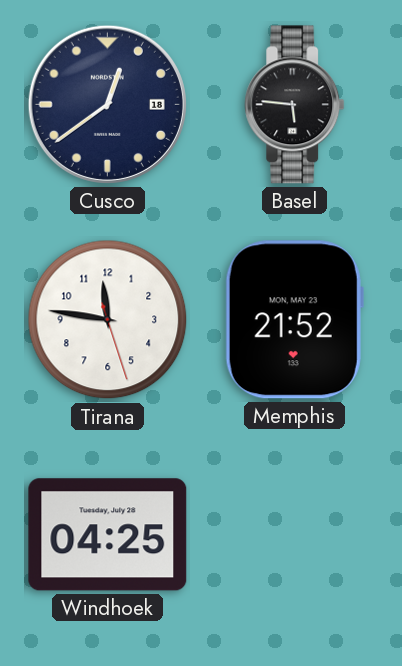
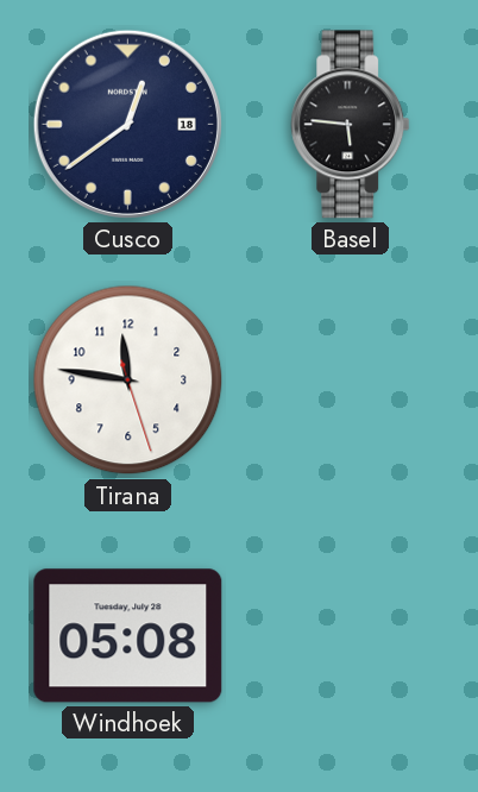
Memphis: 21:52 -> none
Windhoek: 04:25 -> 05:08
